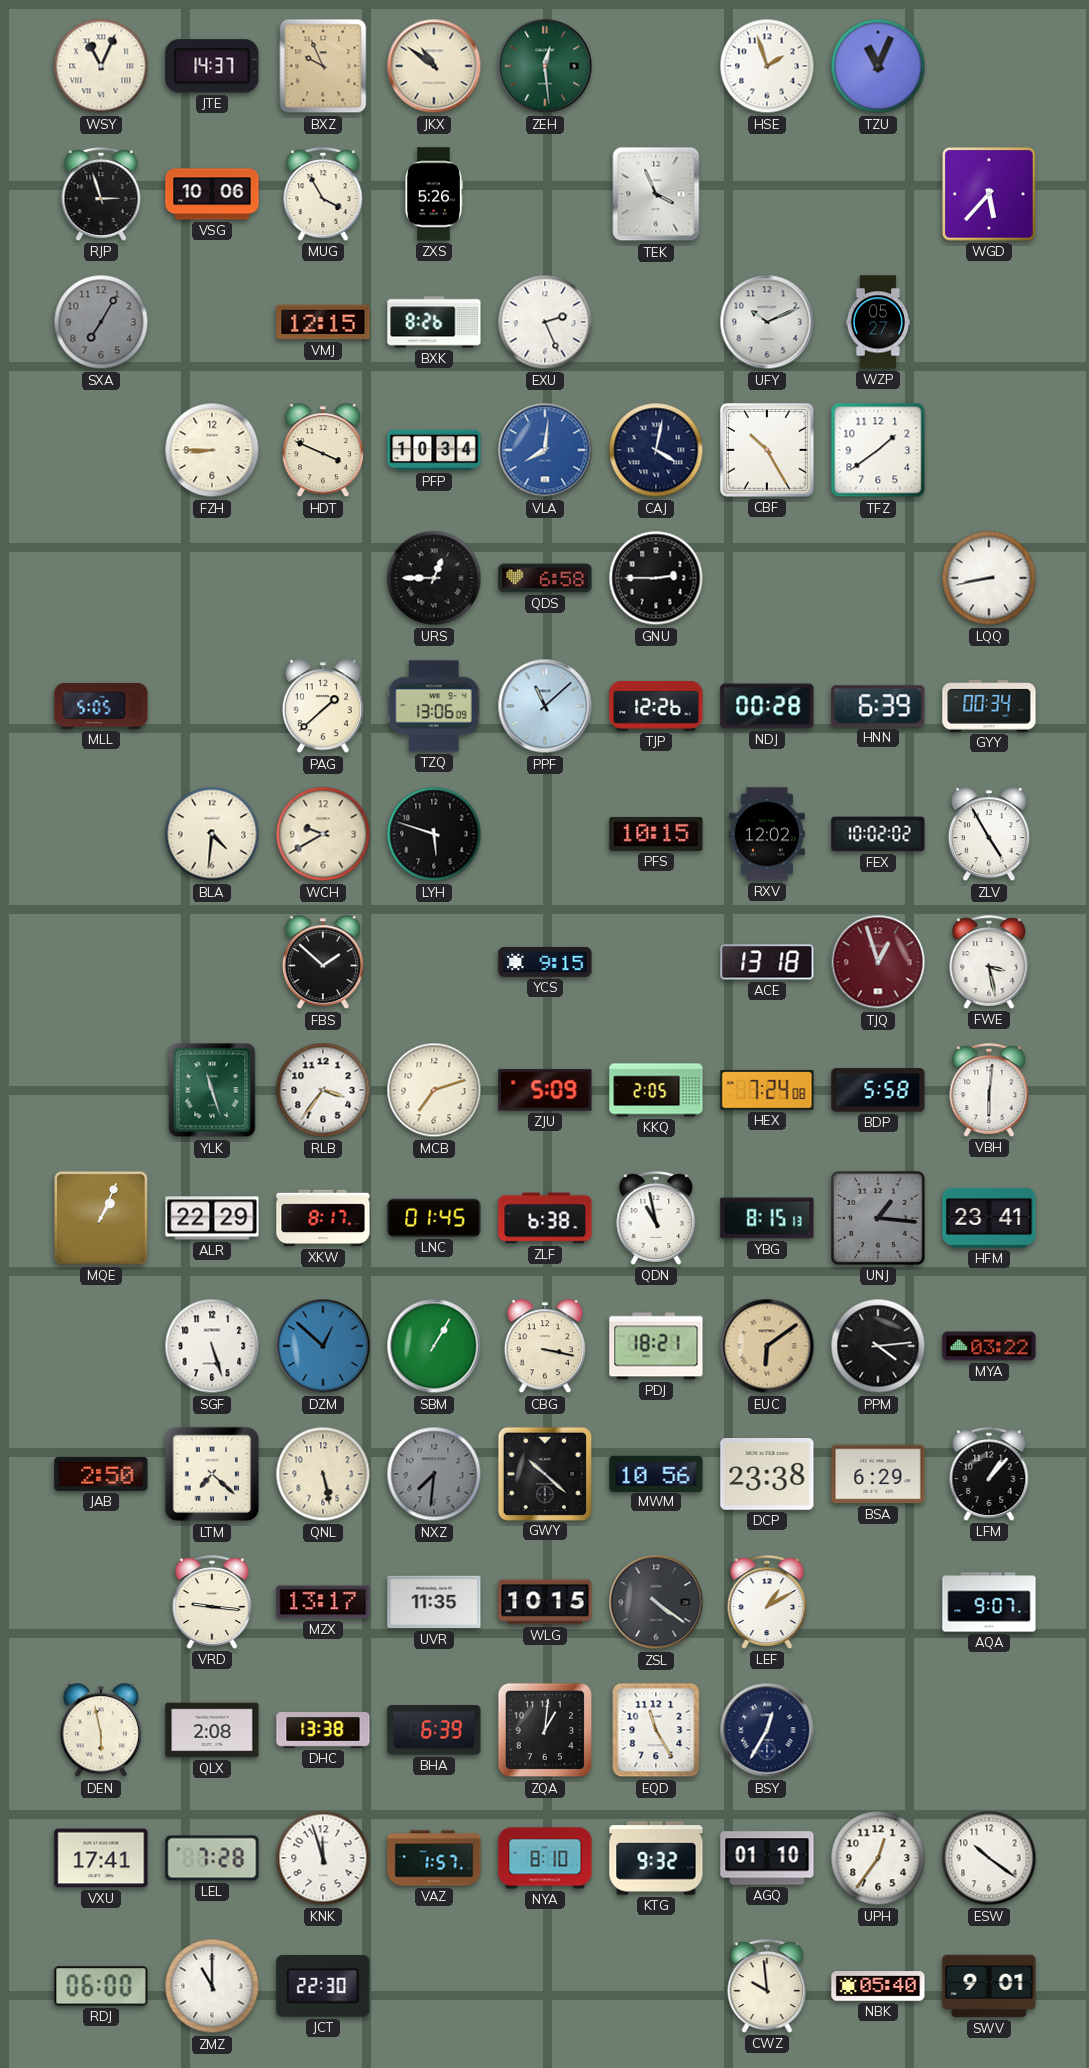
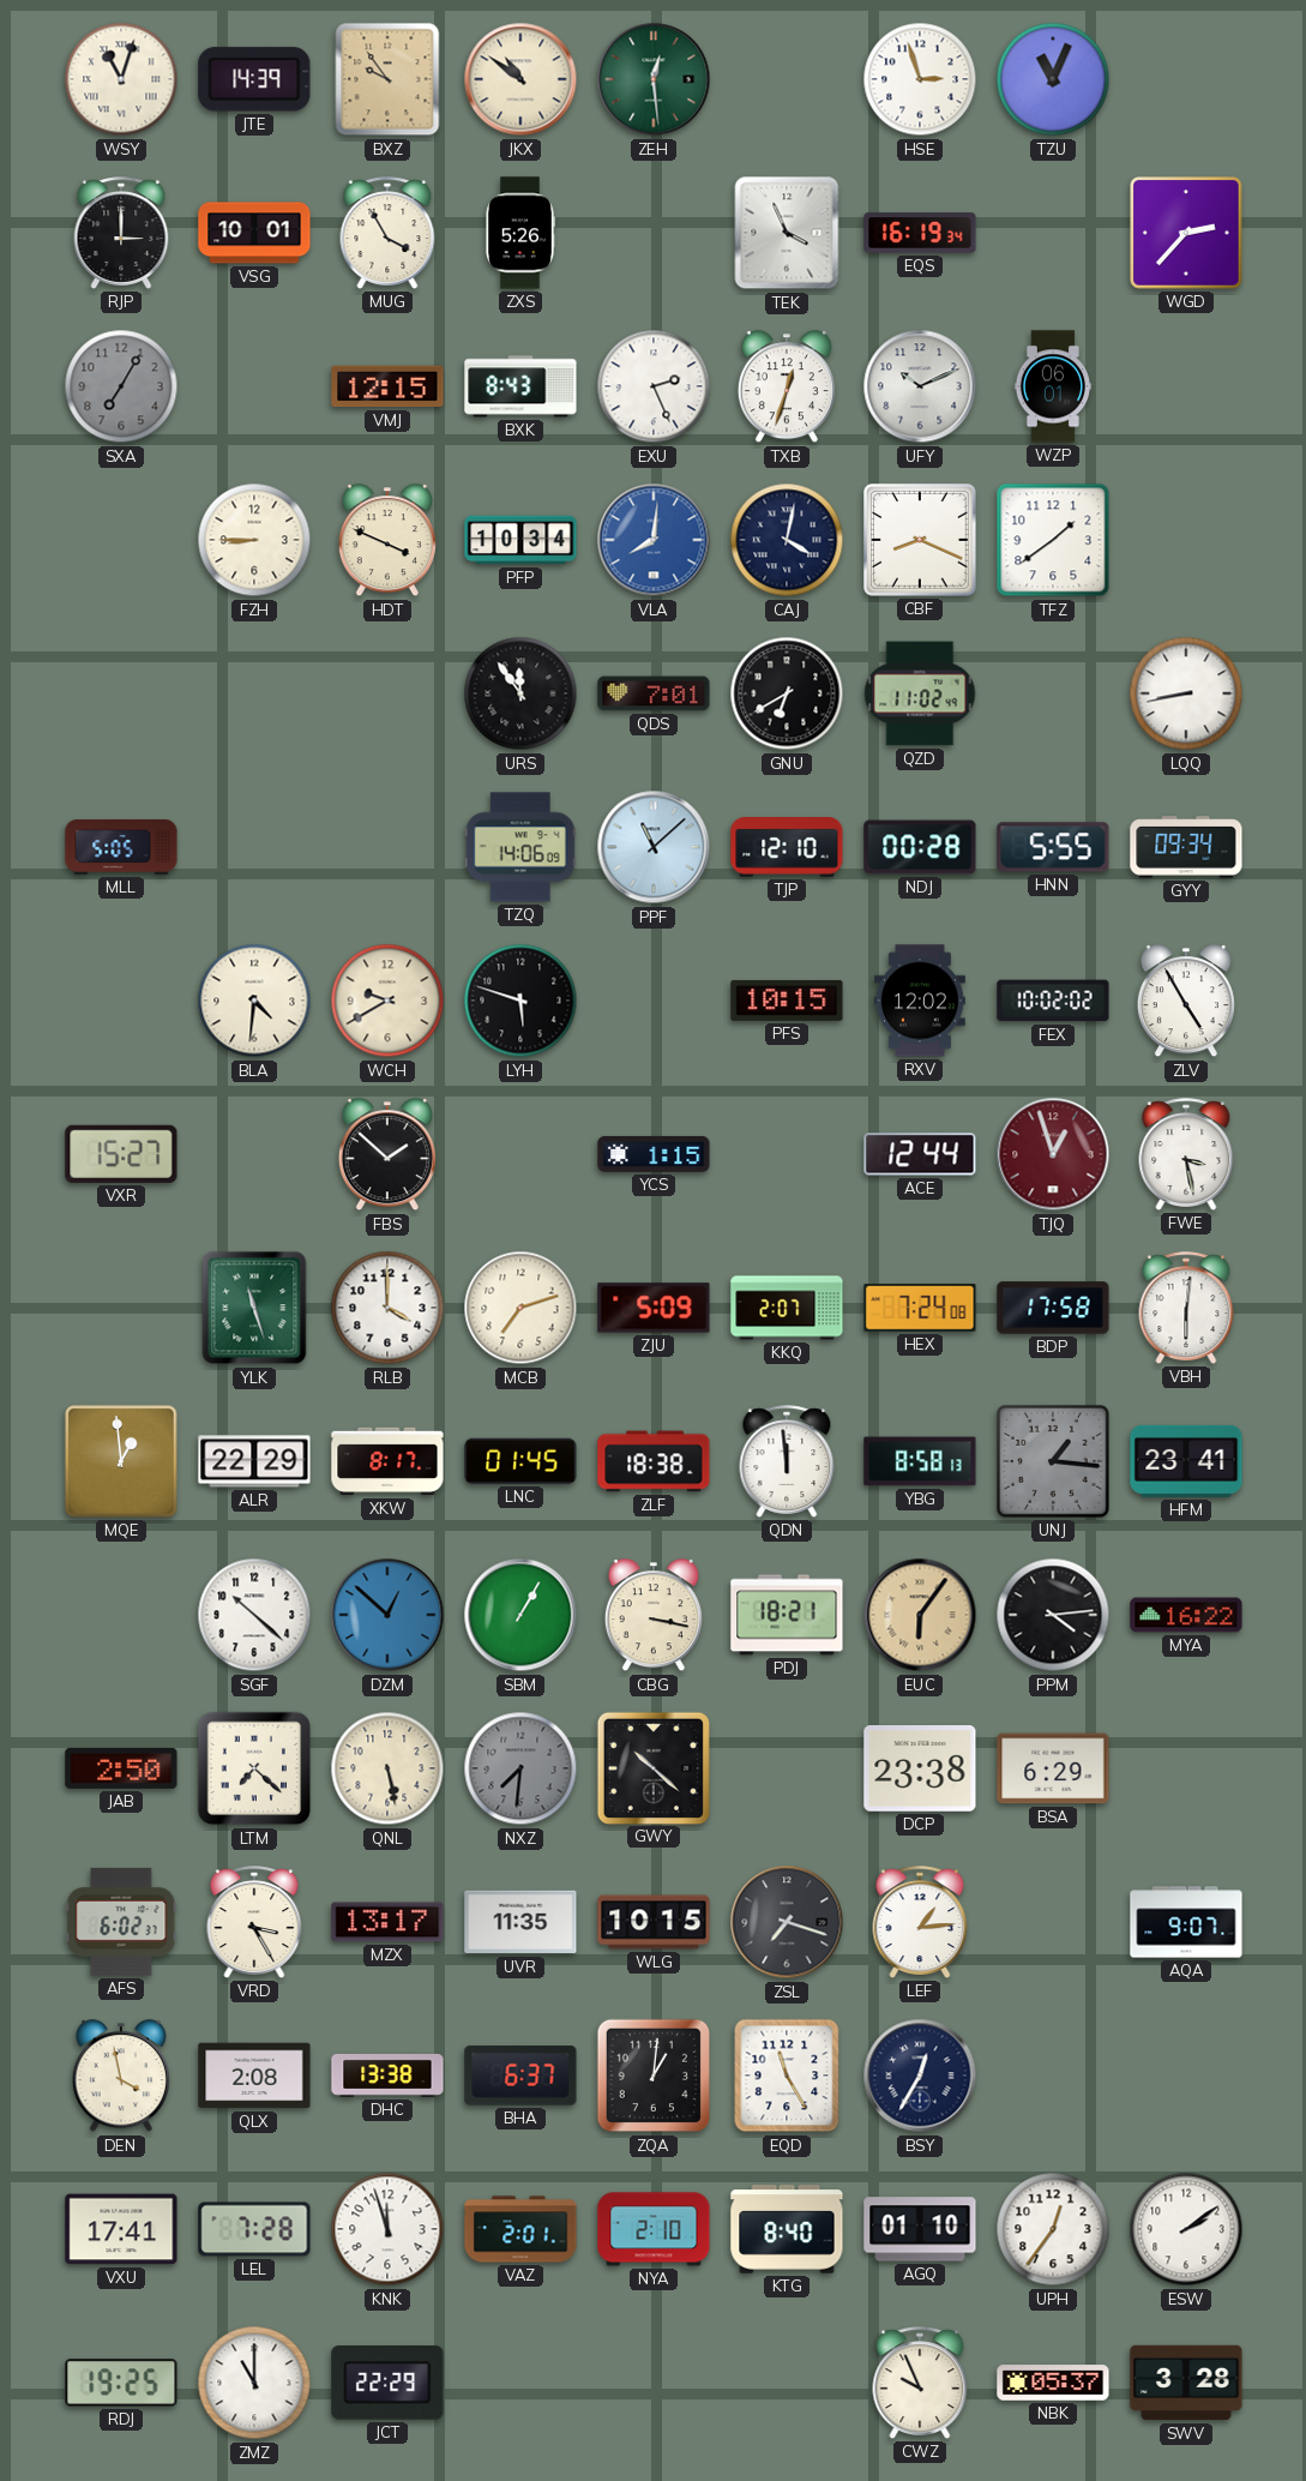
WSY: 11:04 -> 11:03
JTE: 14:37 -> 14:39
BXZ: 9:56 -> 9:54
HSE: 1:57 -> 2:57
RJP: 2:57 -> 3:00
VSG: 10:06 -> 10:01
EQS: none -> 16:19
WGD: 5:37 -> 2:37
BXK: 8:26 -> 8:43
TXB: none -> 12:33
WZP: 05:27 -> 06:01
CBF: 10:25 -> 8:19
URS: 12:45 -> 11:54
QDS: 6:58 -> 7:01
GNU: 2:45 -> 6:40
QZD: none -> 11:02
PAG: 1:38 -> none
TZQ: 13:06 -> 14:06
TJP: 12:26 -> 12:10
HNN: 6:39 -> 5:55
GYY: 00:34 -> 09:34
VXR: none -> 15:27
YCS: 9:15 -> 1:15
ACE: 13:18 -> 12:44
RLB: 3:36 -> 4:00
KKQ: 2:05 -> 2:07
BDP: 5:58 -> 17:58
MQE: 1:04 -> 12:59
ZLF: 6:38 -> 18:38
QDN: 10:58 -> 11:59
YBG: 8:15 -> 8:58
SGF: 5:27 -> 10:22
EUC: 6:09 -> 6:06
MYA: 03:22 -> 16:22
MWM: 10:56 -> none
LFM: 1:07 -> none
AFS: none -> 6:02
VRD: 9:16 -> 3:25
ZSL: 4:21 -> 7:18
LEF: 1:10 -> 1:14
DEN: 5:58 -> 3:58
BHA: 6:39 -> 6:37
VAZ: 1:57 -> 2:01
NYA: 8:10 -> 2:10
KTG: 9:32 -> 8:40
ESW: 10:21 -> 2:09
RDJ: 06:00 -> 19:25
JCT: 22:30 -> 22:29
CWZ: 9:59 -> 9:56
NBK: 05:40 -> 05:37
SWV: 9:01 -> 3:28
